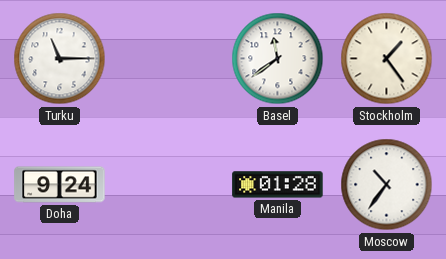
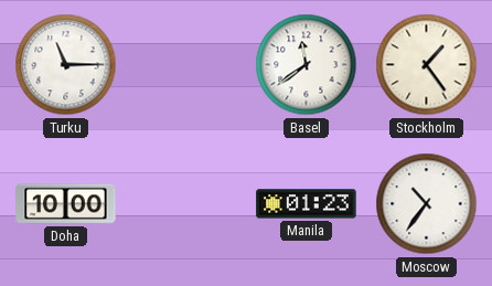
Doha: 9:24 -> 10:00
Manila: 01:28 -> 01:23
